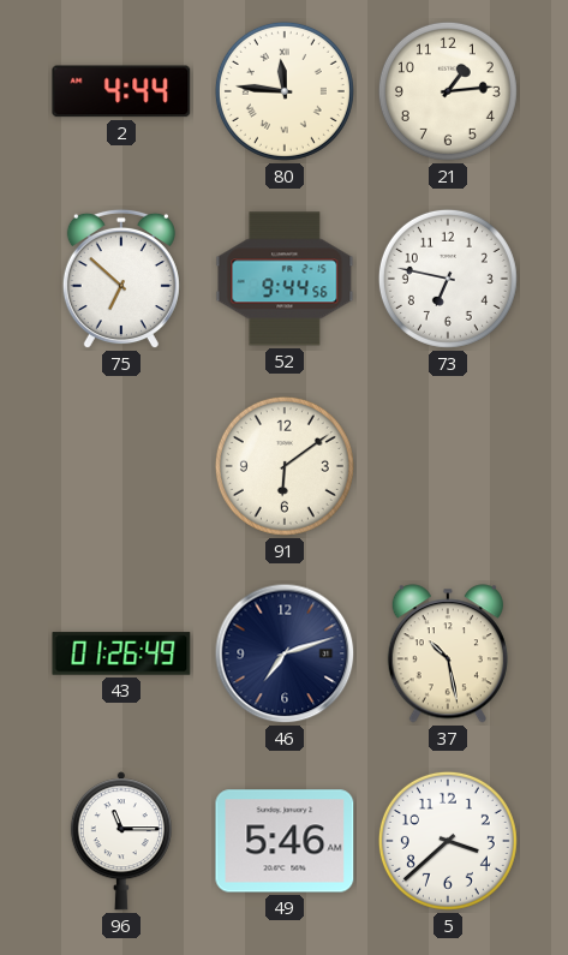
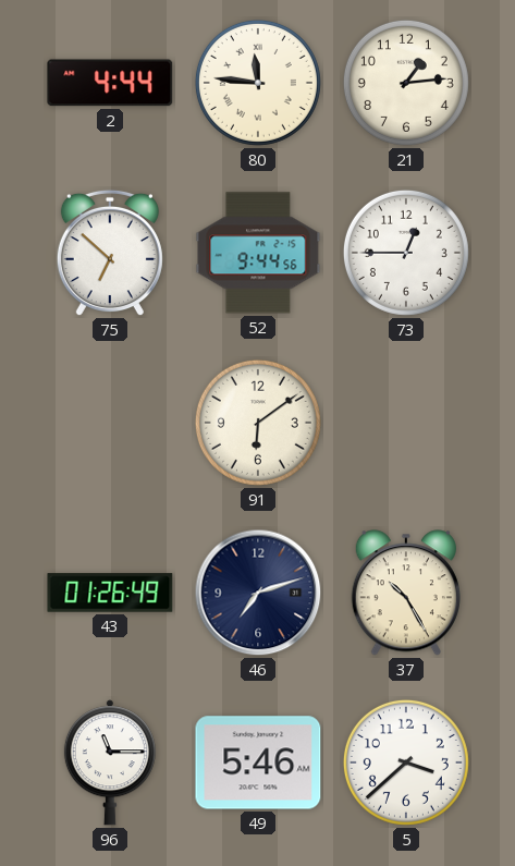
73: 6:47 -> 12:45
37: 10:28 -> 10:25
